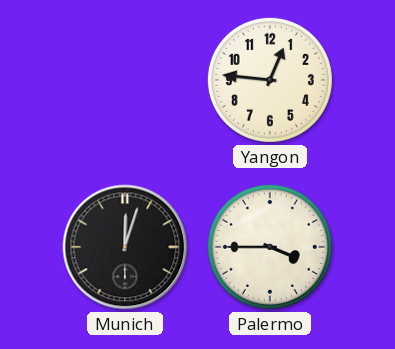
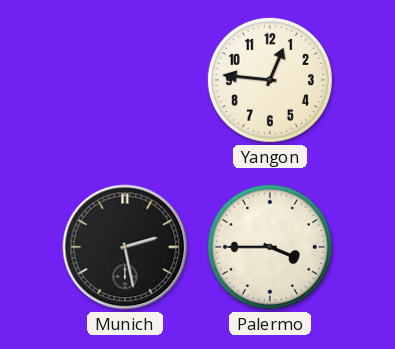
Munich: 12:03 -> 2:28
